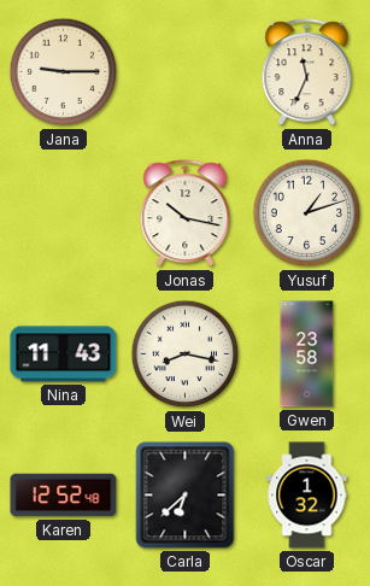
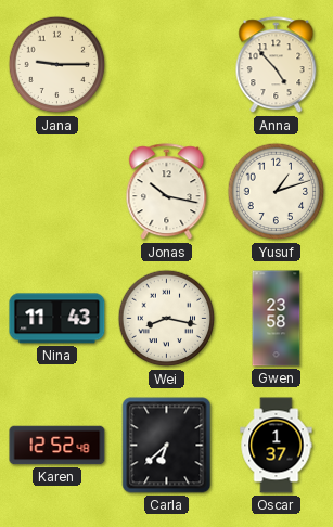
Anna: 11:34 -> 4:53
Oscar: 1:32 -> 1:37
